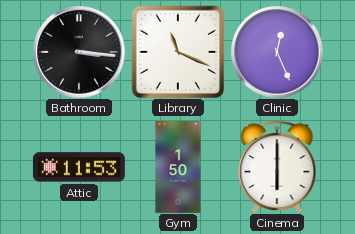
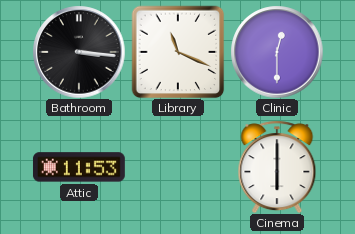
Clinic: 12:26 -> 12:30
Gym: 1:50 -> none
